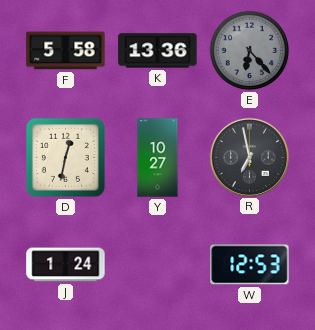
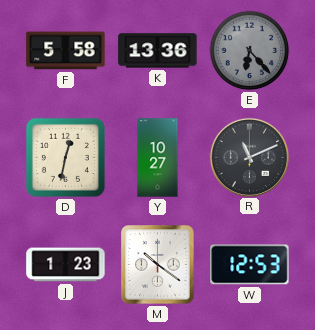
R: 6:58 -> 11:11
J: 1:24 -> 1:23
M: none -> 10:21
